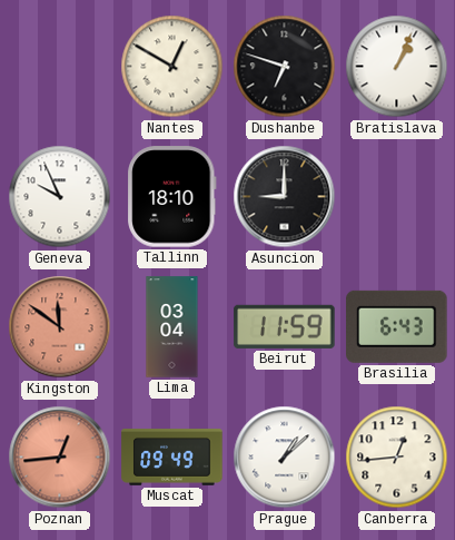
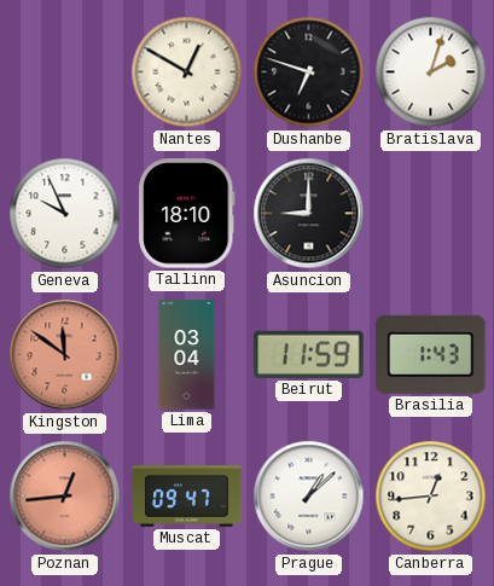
Bratislava: 1:04 -> 2:03
Brasilia: 6:43 -> 1:43
Muscat: 09:49 -> 09:47
